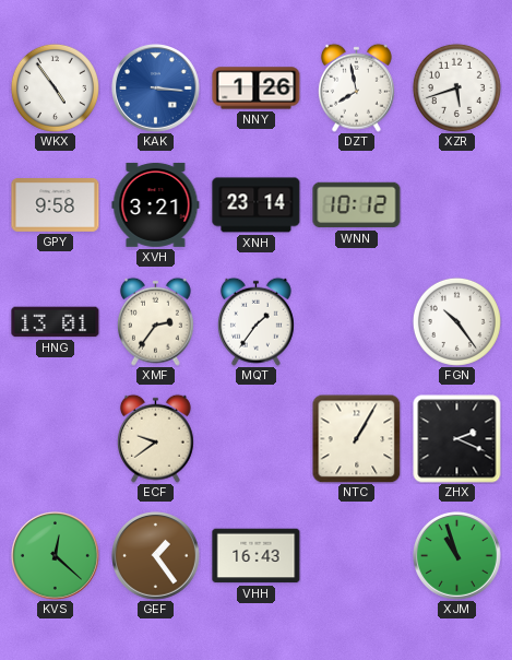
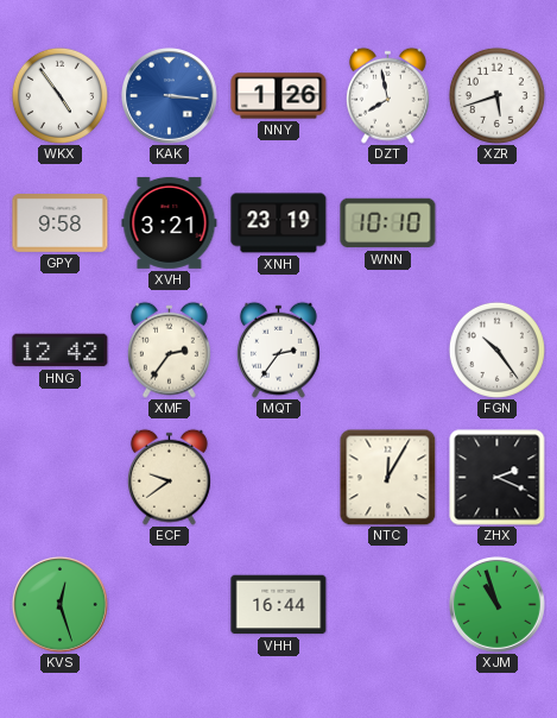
XNH: 23:14 -> 23:19
WNN: 10:12 -> 10:10
HNG: 13:01 -> 12:42
MQT: 1:36 -> 2:36
NTC: 1:05 -> 12:05
KVS: 12:22 -> 12:27
GEF: 1:24 -> none
VHH: 16:43 -> 16:44
